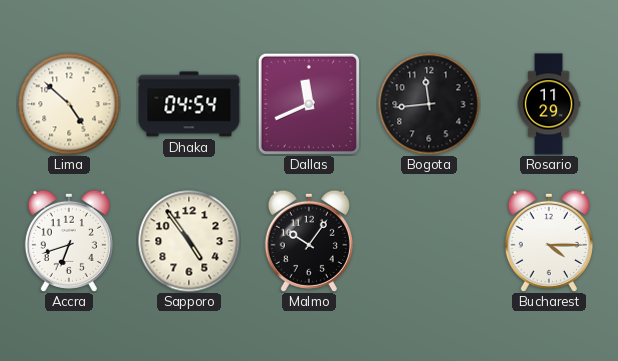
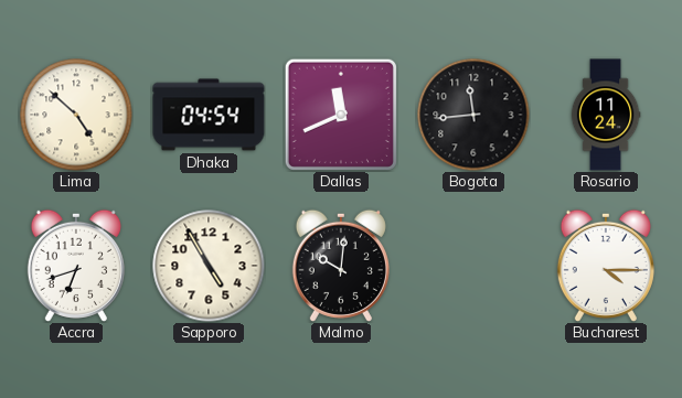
Rosario: 11:29 -> 11:24
Sapporo: 4:54 -> 4:55
Malmo: 10:06 -> 10:01
